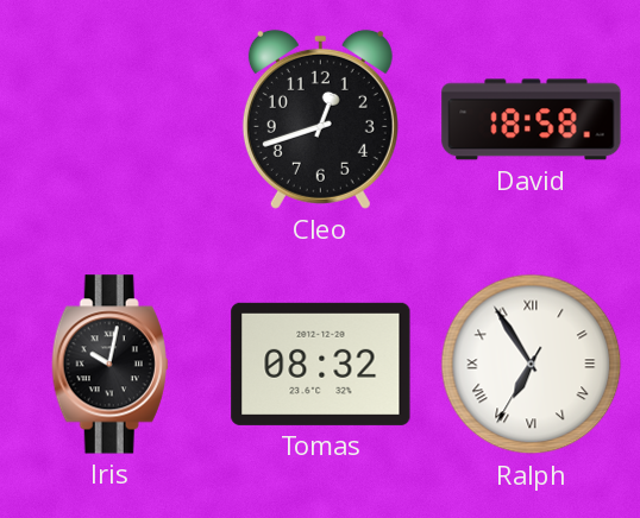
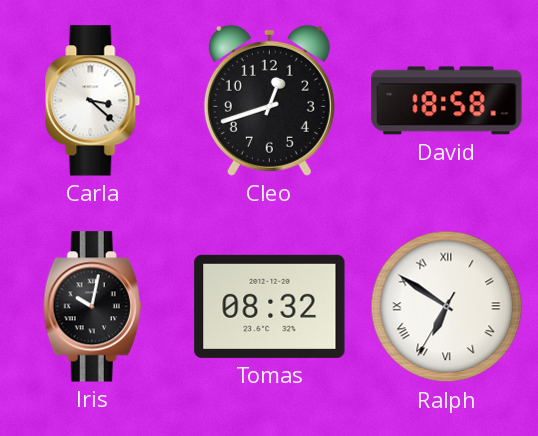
Carla: none -> 3:22
Ralph: 6:54 -> 6:50
